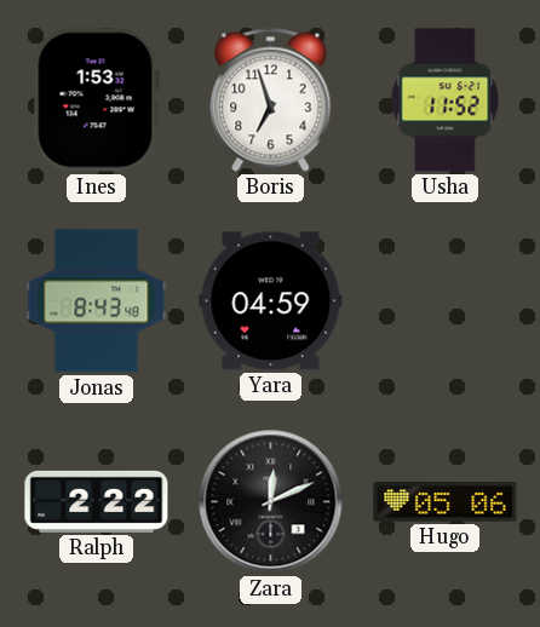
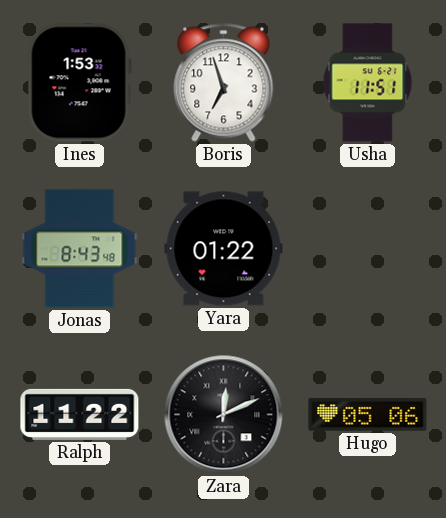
Usha: 11:52 -> 11:51
Yara: 04:59 -> 01:22
Ralph: 2:22 -> 11:22
